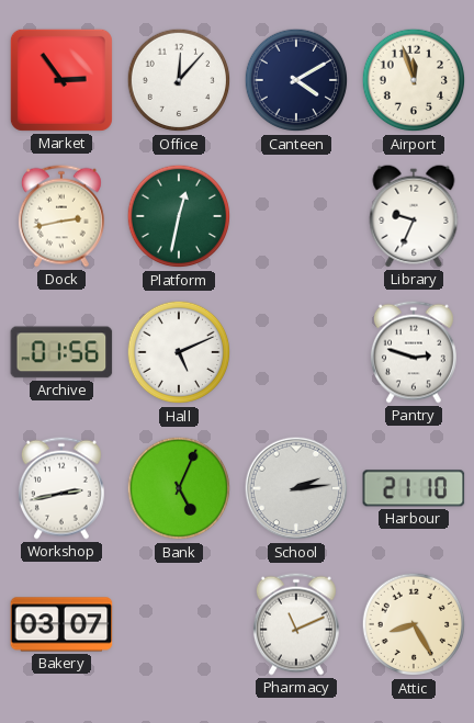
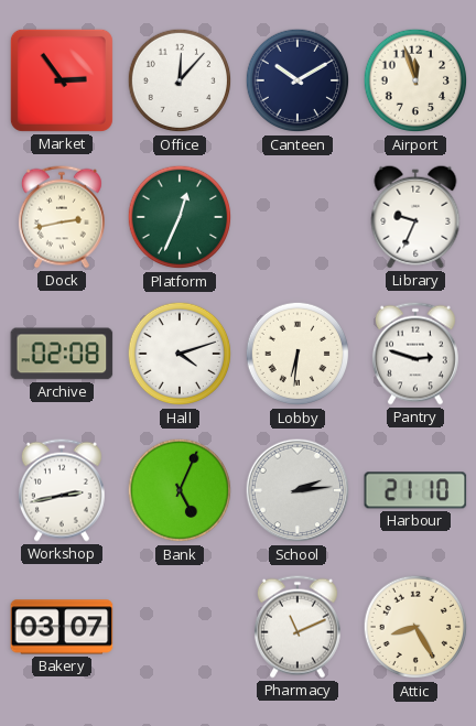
Canteen: 4:10 -> 10:10
Platform: 12:32 -> 12:34
Archive: 01:56 -> 02:08
Hall: 5:11 -> 4:12
Lobby: none -> 6:31
